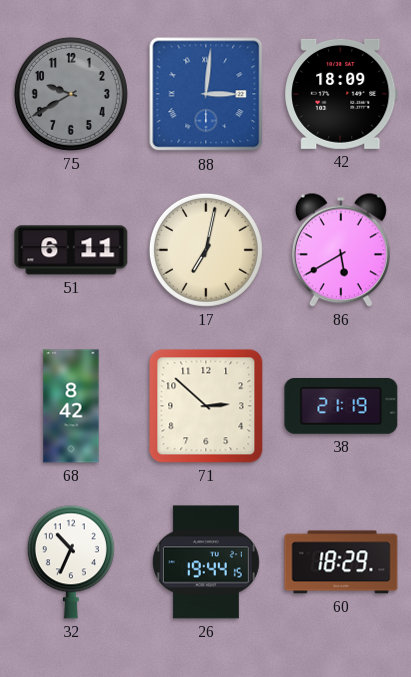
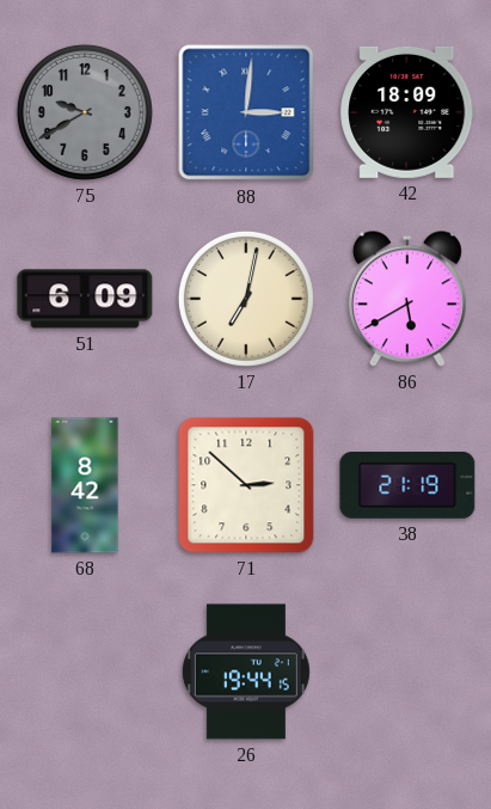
51: 6:11 -> 6:09
32: 10:34 -> none
60: 18:29 -> none
